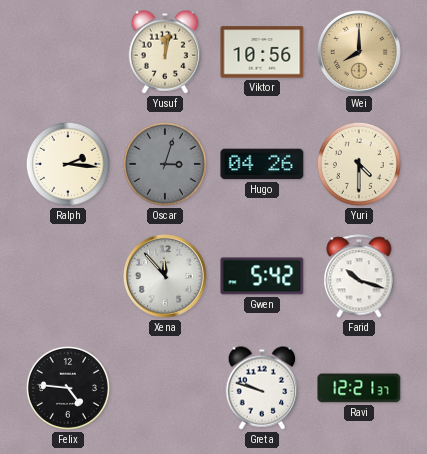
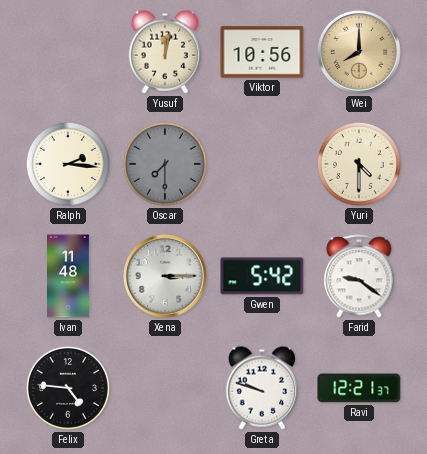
Oscar: 3:03 -> 7:30
Hugo: 04:26 -> none
Ivan: none -> 11:48
Xena: 11:53 -> 3:15
Farid: 10:18 -> 9:21
